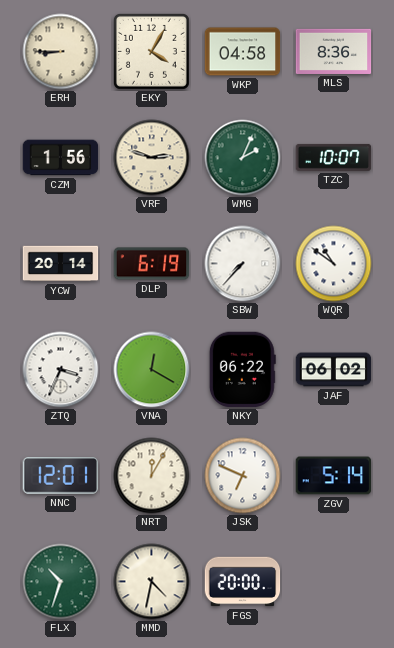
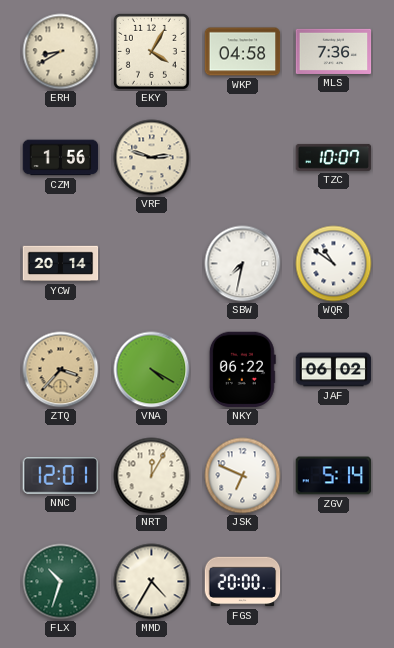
ERH: 8:45 -> 8:40
MLS: 8:36 -> 7:36
WMG: 2:04 -> none
DLP: 6:19 -> none
SBW: 7:37 -> 7:32
ZTQ: 3:34 -> 3:37
ZTQ dial: white -> champagne
VNA: 12:20 -> 4:20
MMD: 4:32 -> 4:35
